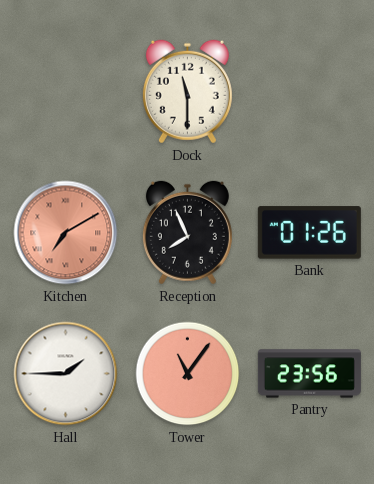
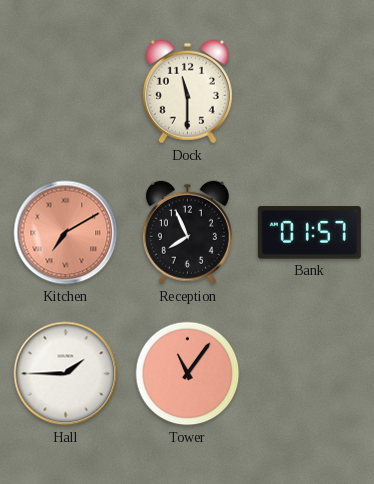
Bank: 01:26 -> 01:57
Pantry: 23:56 -> none
